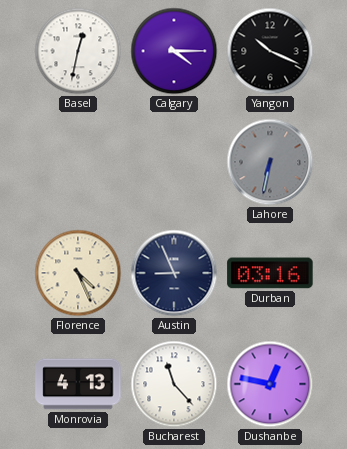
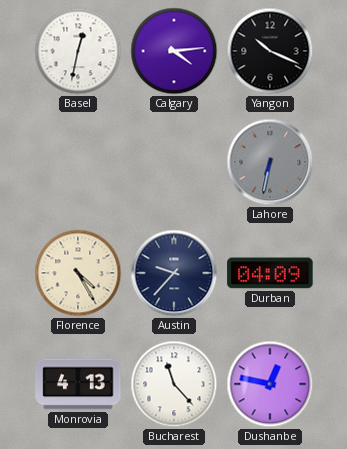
Calgary: 4:15 -> 4:14
Florence: 4:26 -> 4:25
Austin: 8:56 -> 9:37
Durban: 03:16 -> 04:09
